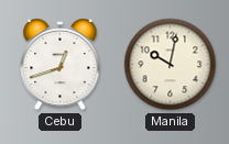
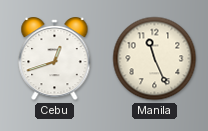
Manila: 10:02 -> 11:26
